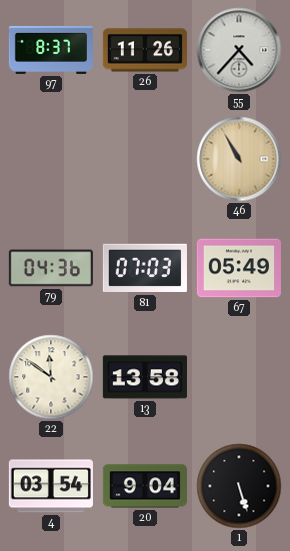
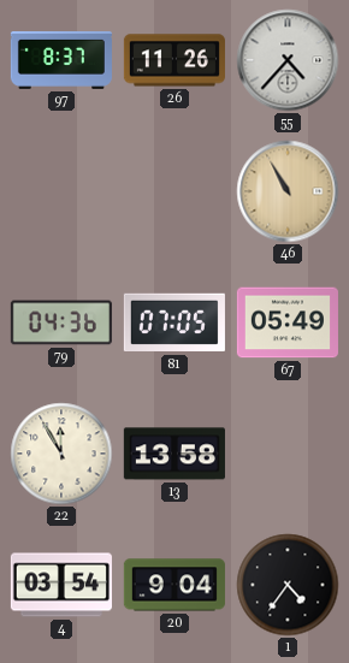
81: 07:03 -> 07:05
22: 11:51 -> 11:55
1: 5:27 -> 4:36
